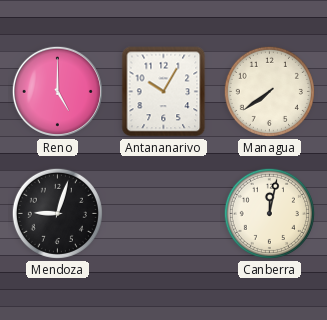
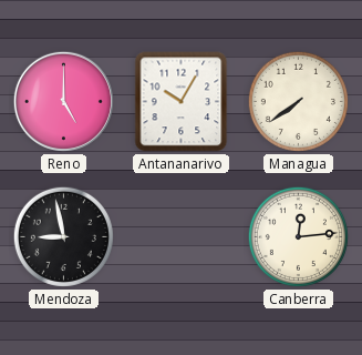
Mendoza: 9:03 -> 8:58
Canberra: 12:02 -> 12:14
